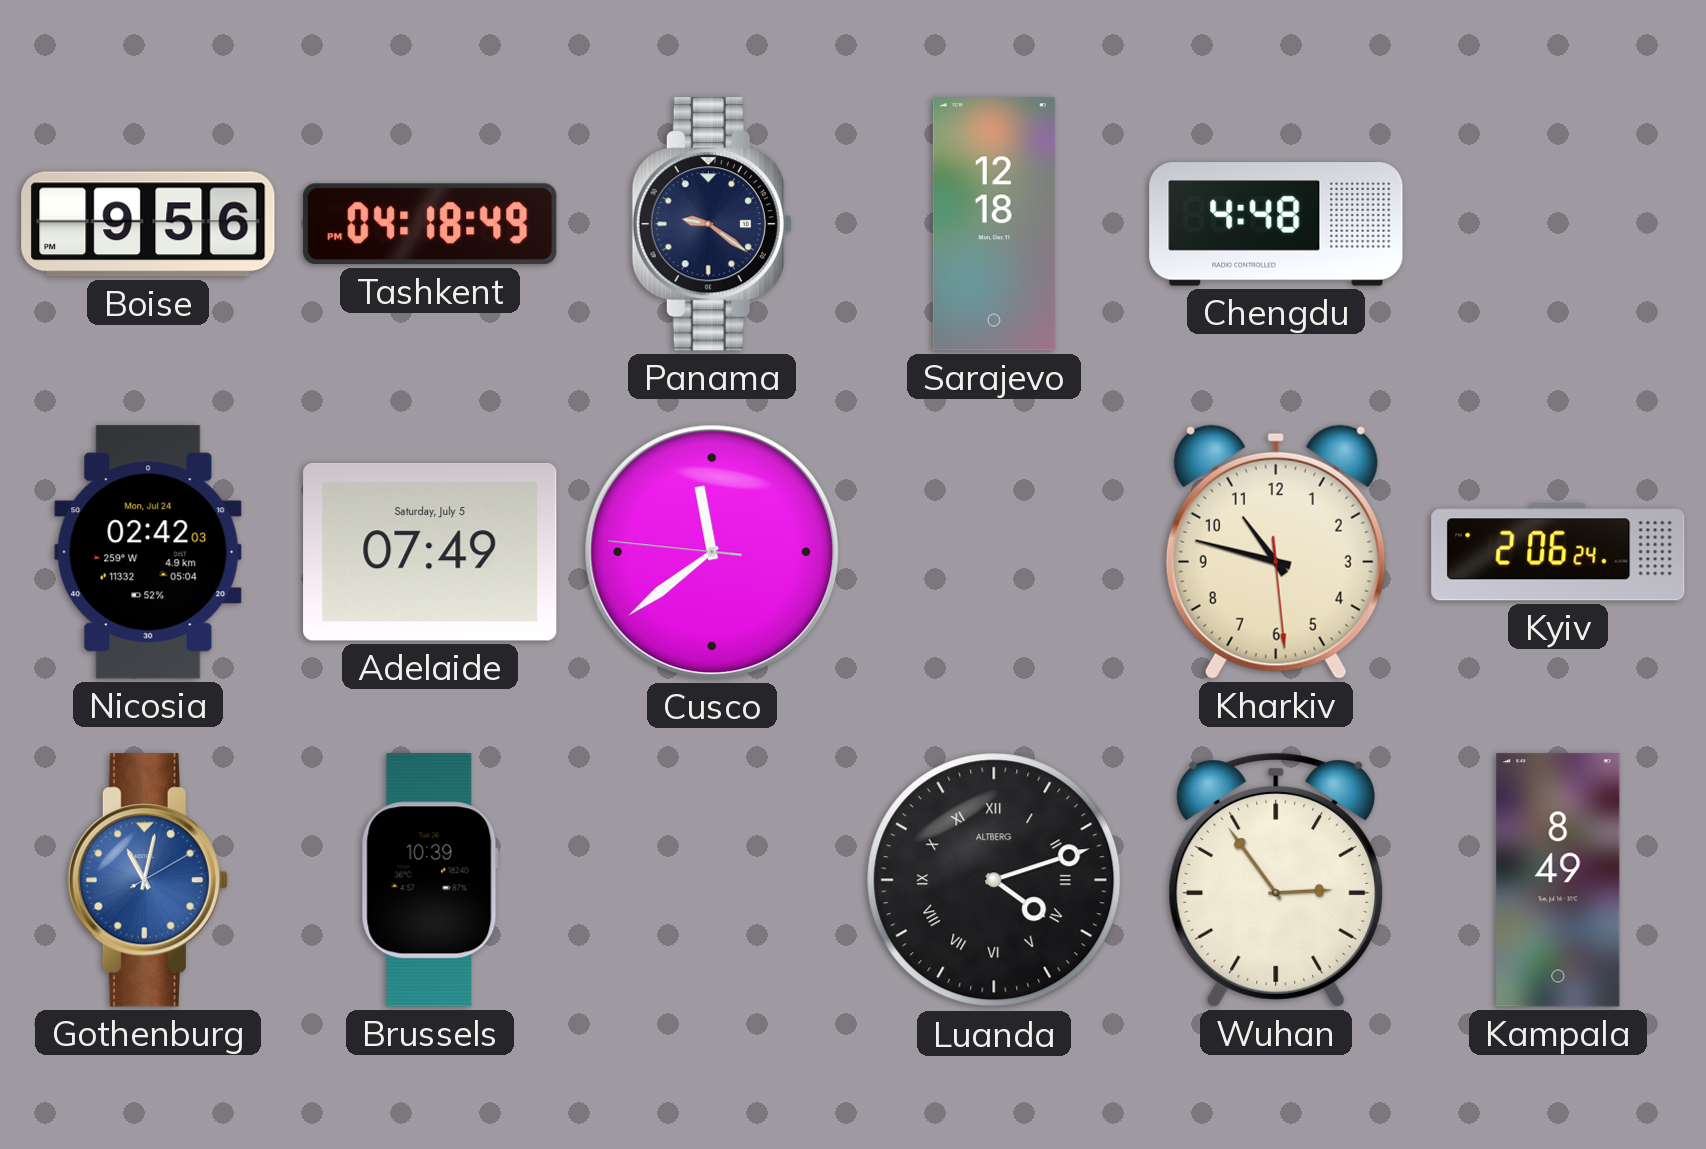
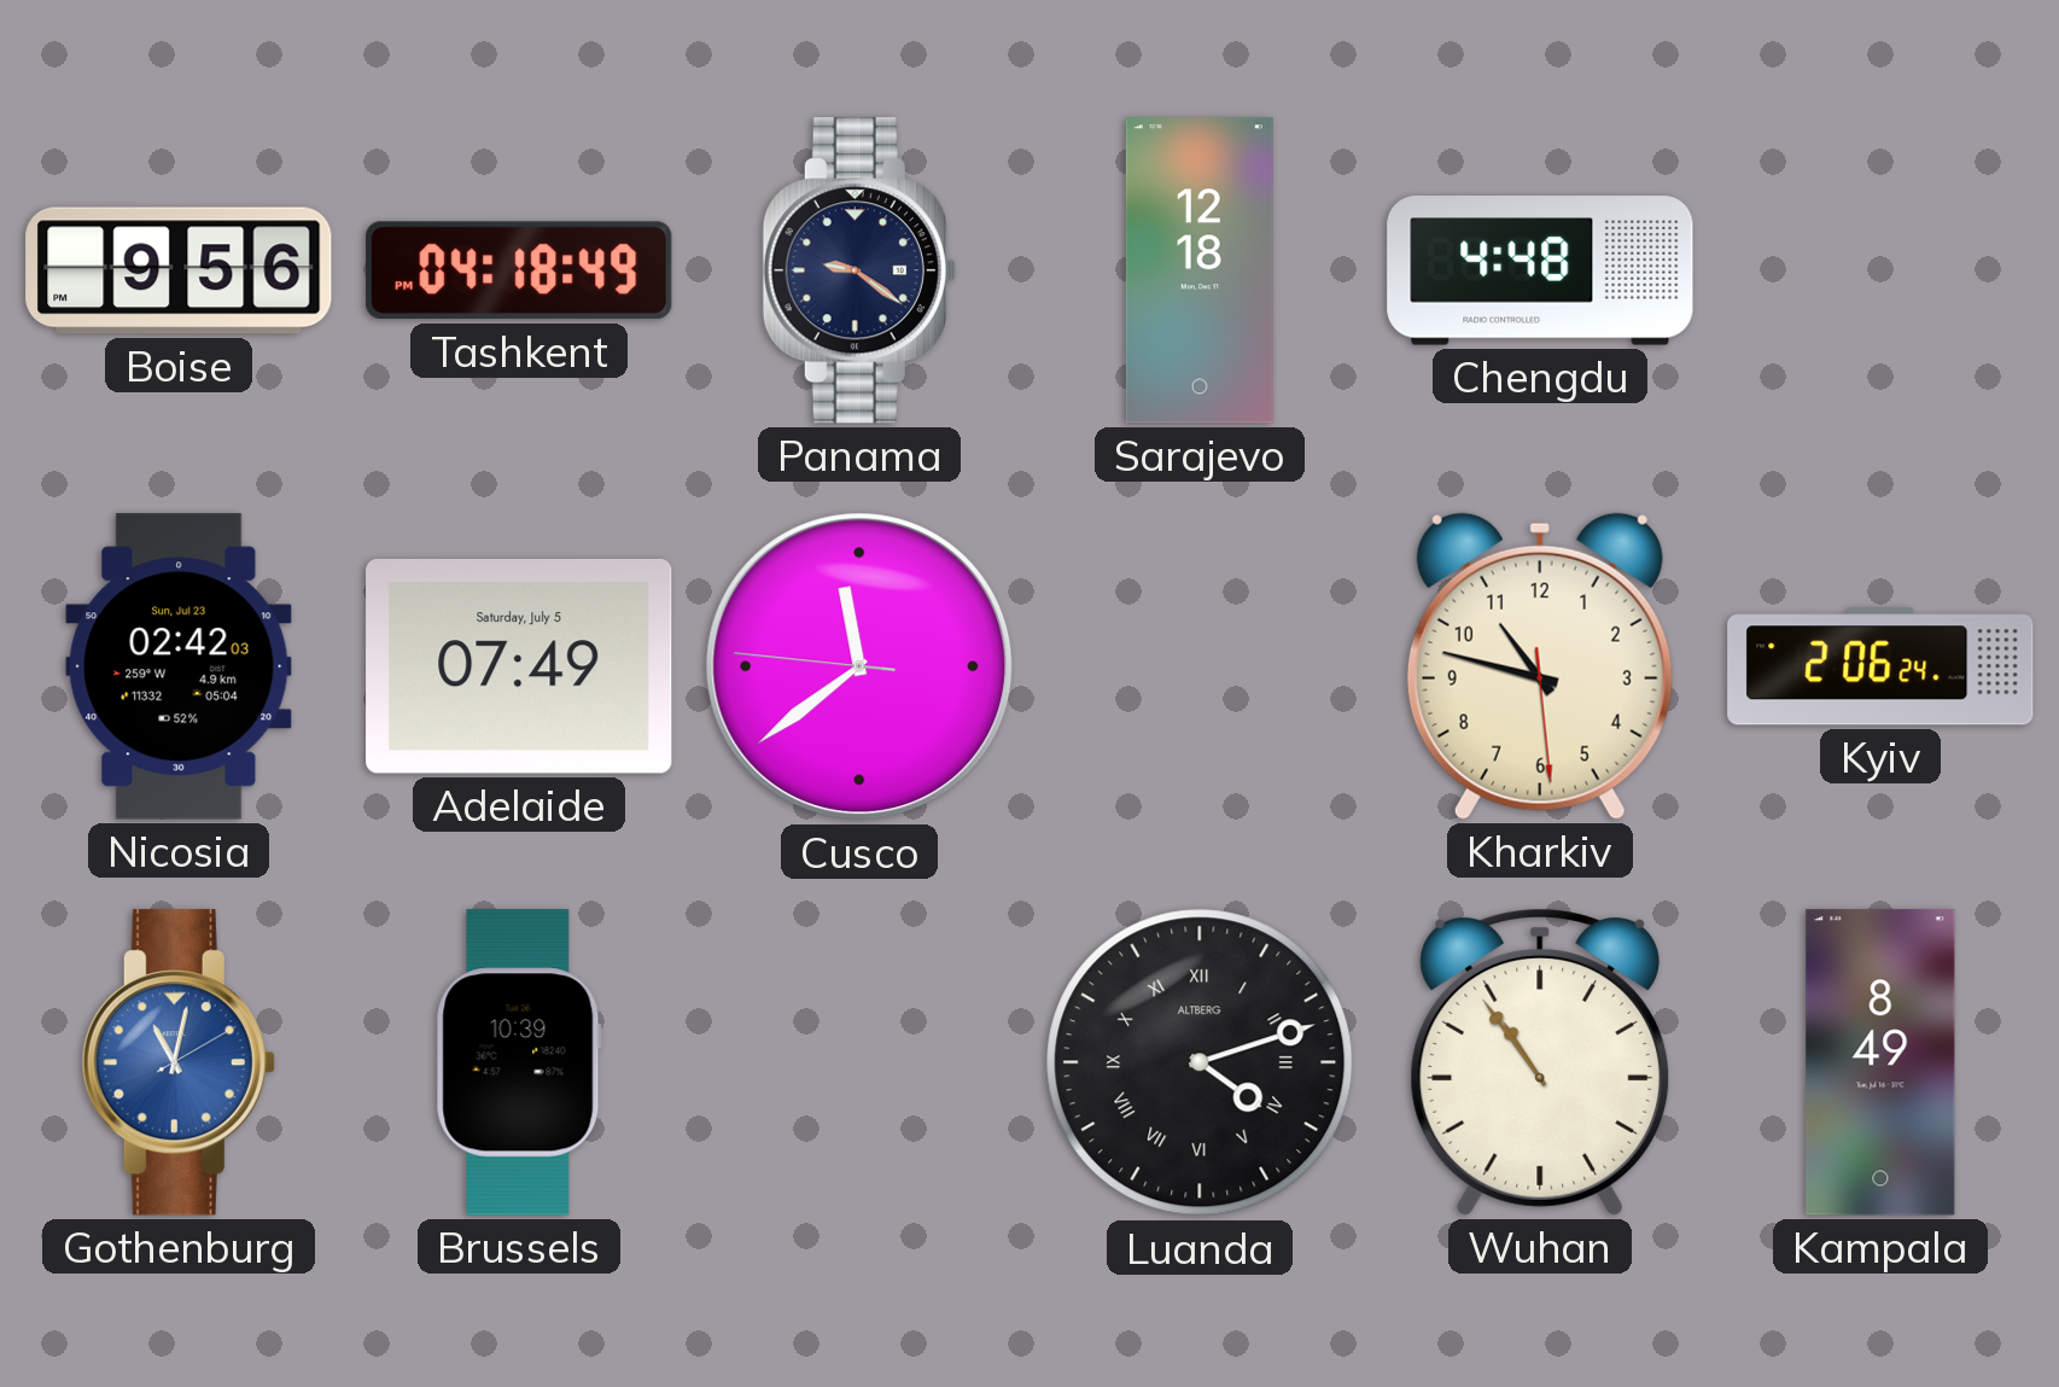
Nicosia date: Mon, Jul 24 -> Sun, Jul 23
Wuhan: 2:54 -> 10:54
